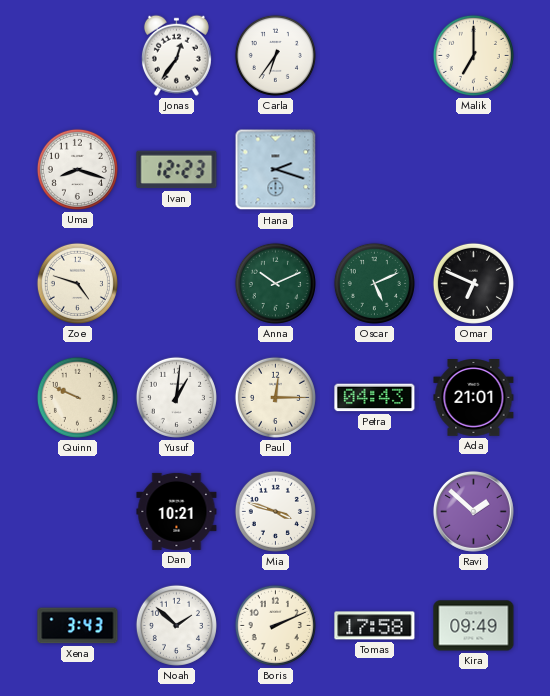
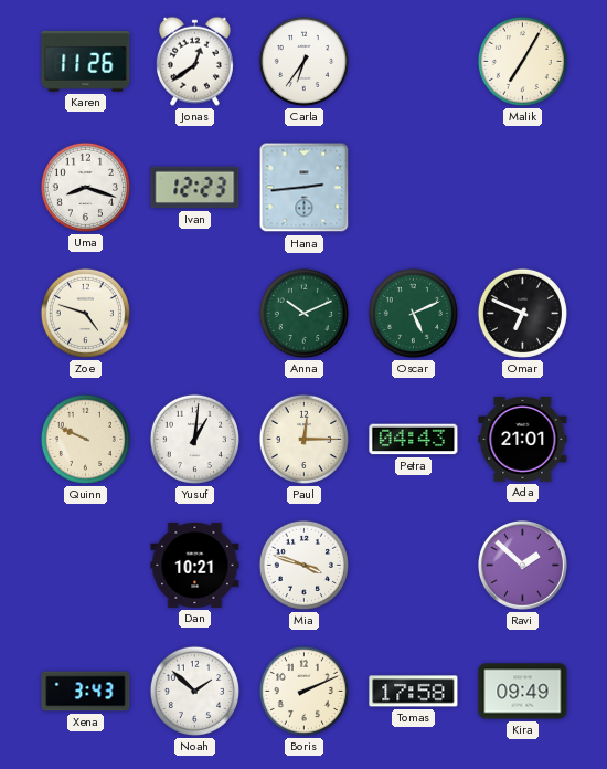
Karen: none -> 11:26
Jonas: 12:36 -> 12:39
Malik: 7:00 -> 7:05
Hana: 2:18 -> 2:44
